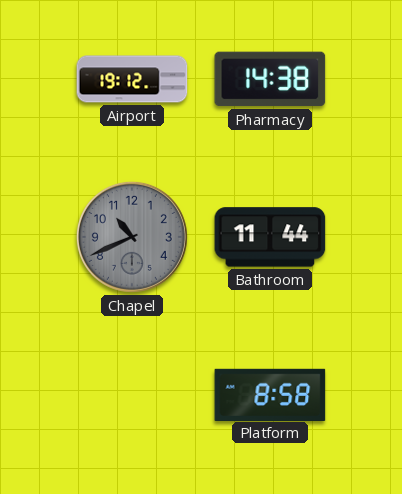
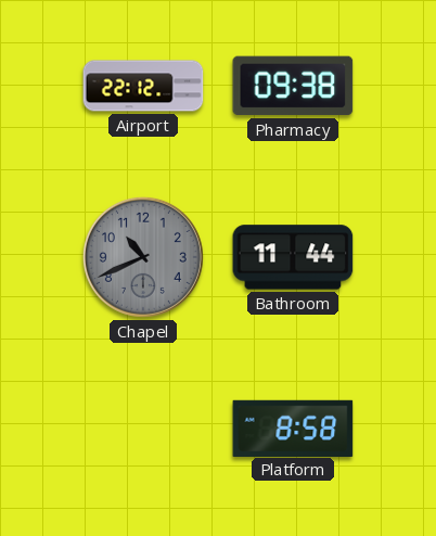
Airport: 19:12 -> 22:12
Pharmacy: 14:38 -> 09:38
